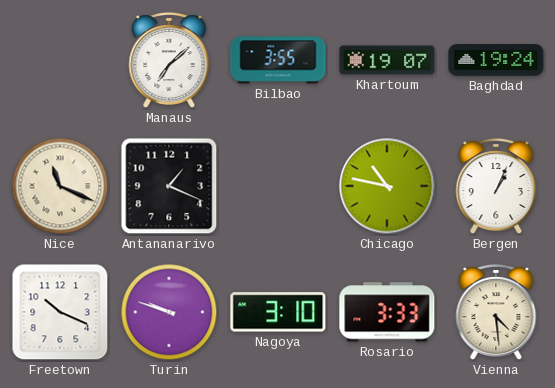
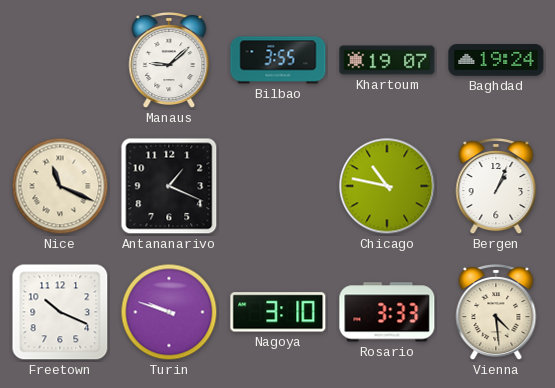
Manaus: 7:08 -> 9:08
